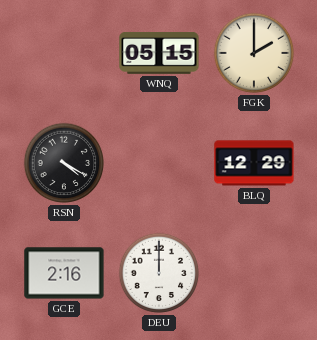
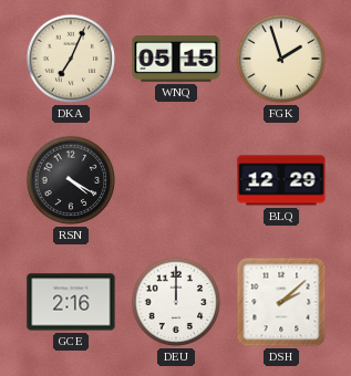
DKA: none -> 7:04
FGK: 2:00 -> 1:57
DSH: none -> 2:08
